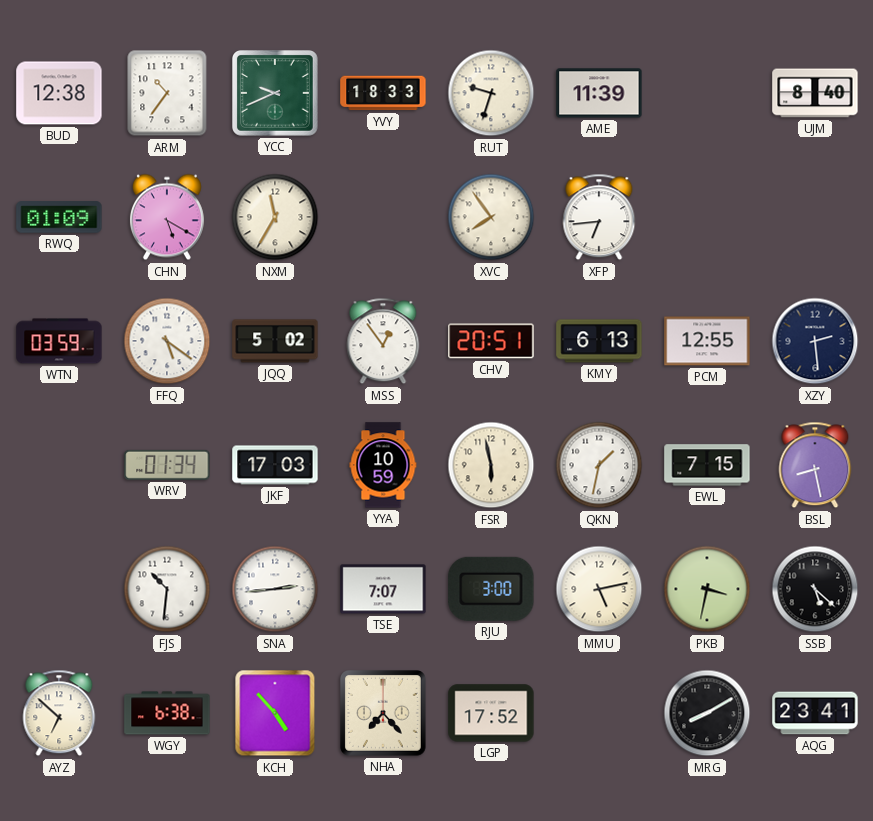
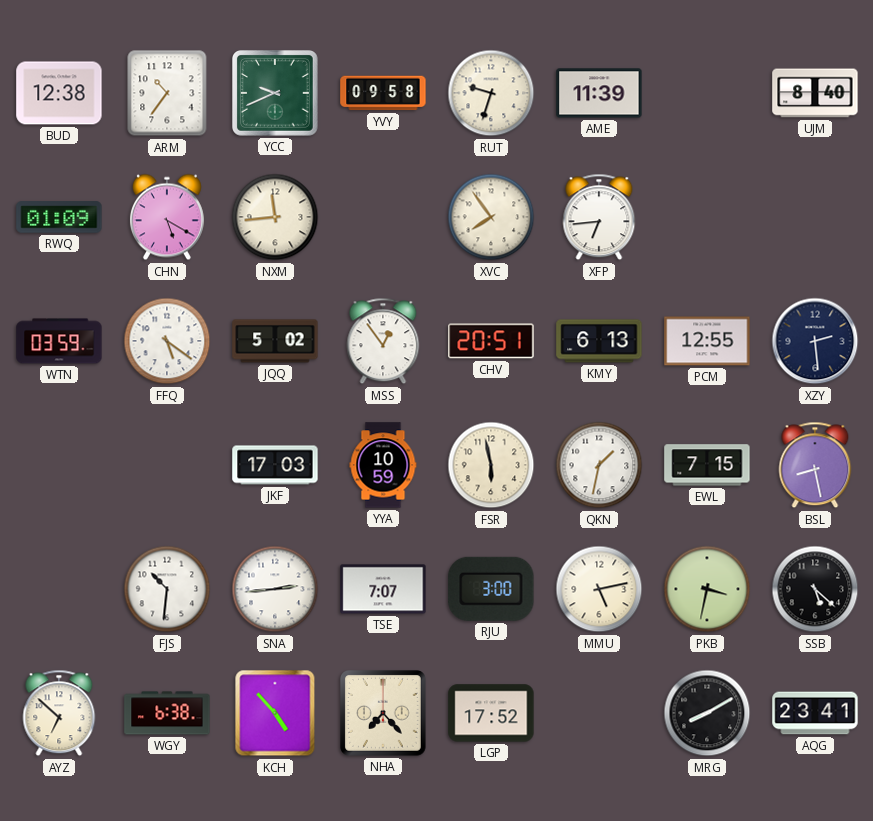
YVY: 18:33 -> 09:58
NXM: 11:35 -> 11:44
WRV: 01:34 -> none
